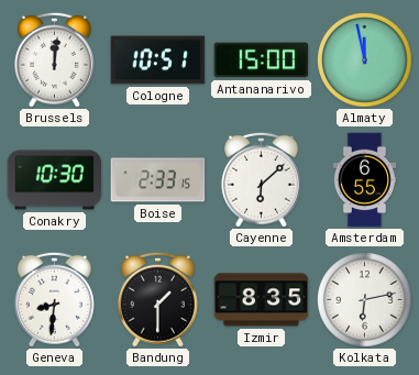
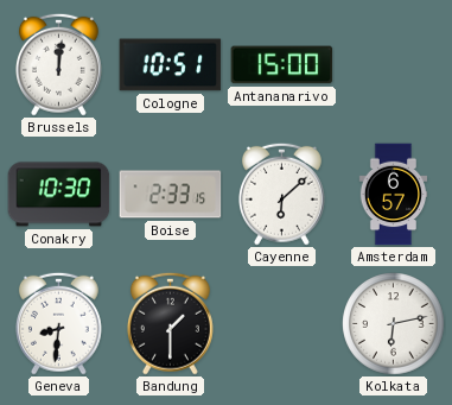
Almaty: 11:58 -> none
Amsterdam: 6:55 -> 6:57
Izmir: 8:35 -> none
